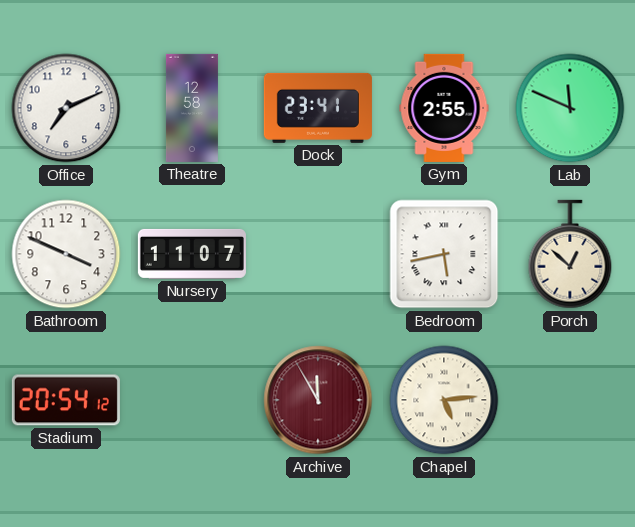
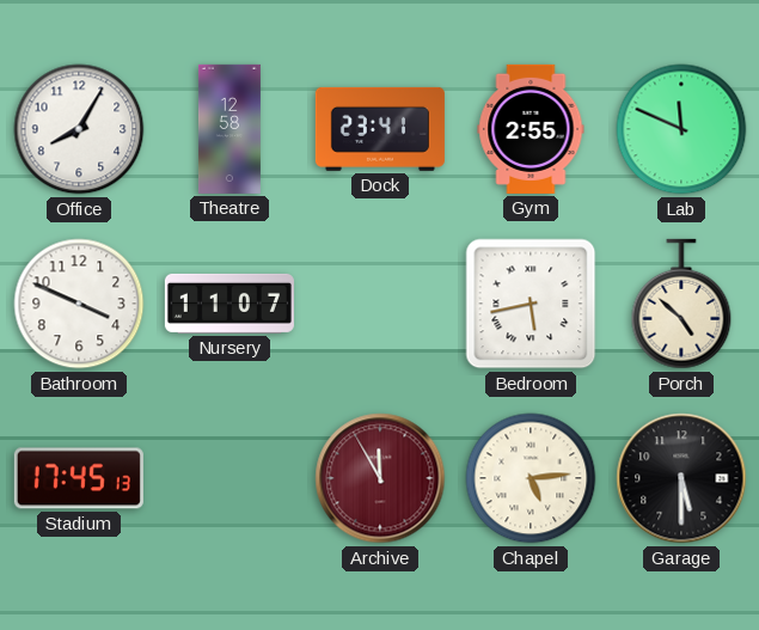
Office: 7:11 -> 8:05
Porch: 12:52 -> 4:52
Stadium: 20:54 -> 17:45
Garage: none -> 5:30
